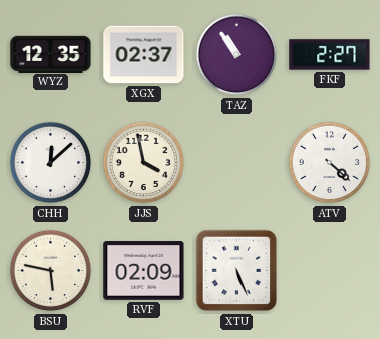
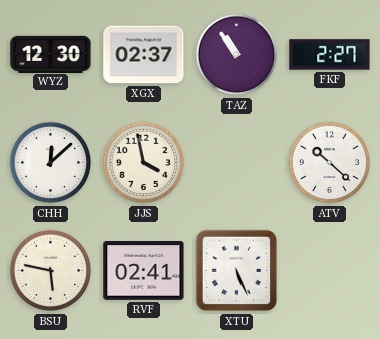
WYZ: 12:35 -> 12:30
ATV: 4:22 -> 10:22
RVF: 02:09 -> 02:41
